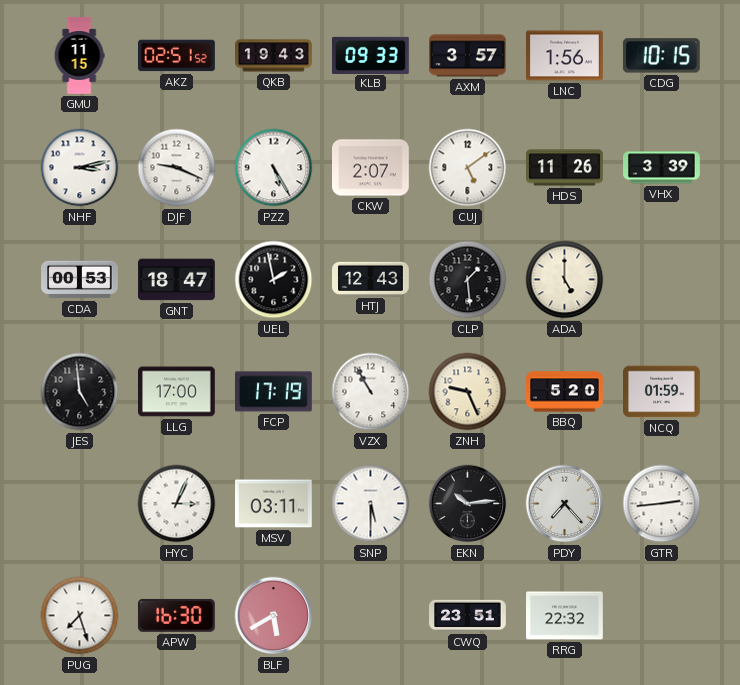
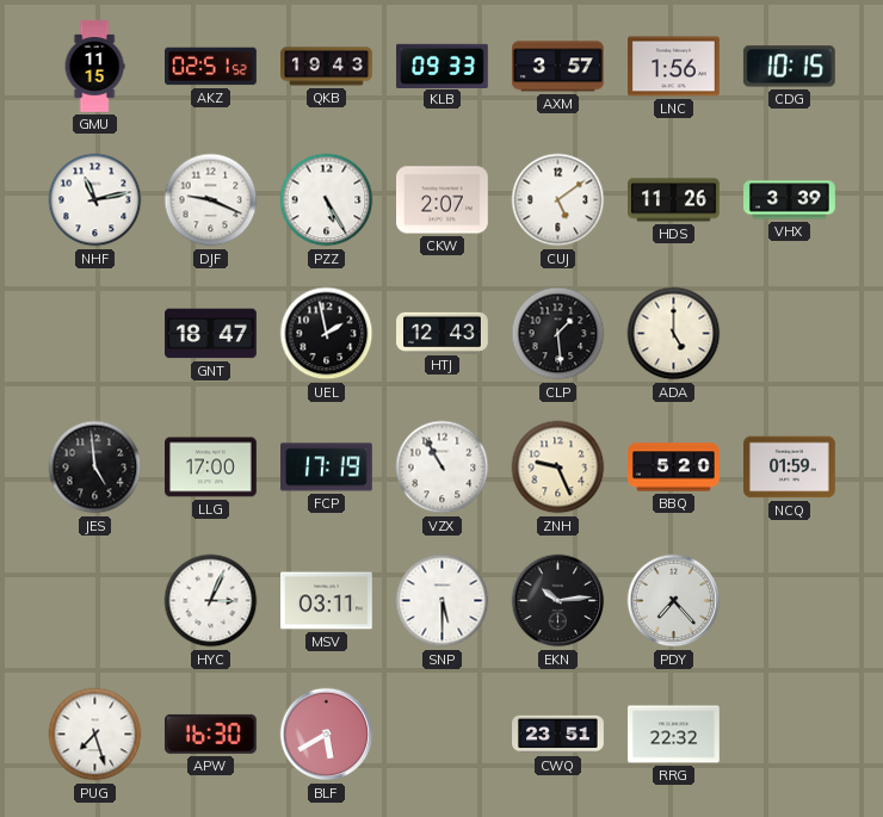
NHF: 3:13 -> 11:13
CDA: 00:53 -> none
GTR: 2:44 -> none
